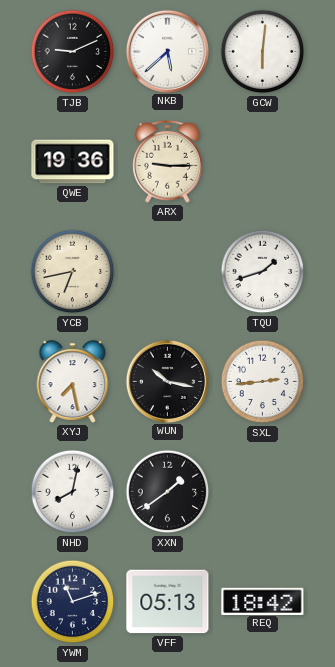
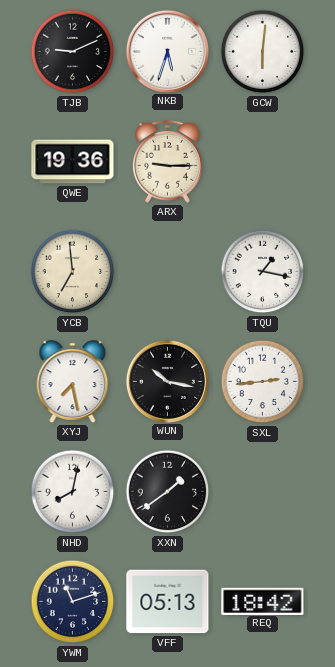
NKB: 5:38 -> 5:33
YCB: 6:43 -> 6:59
TQU: 1:42 -> 1:17
